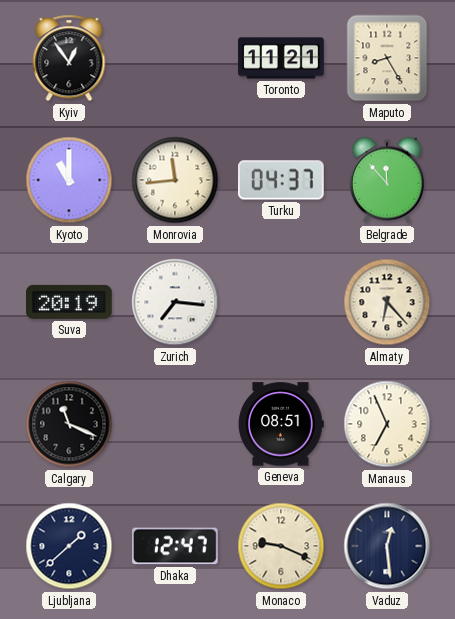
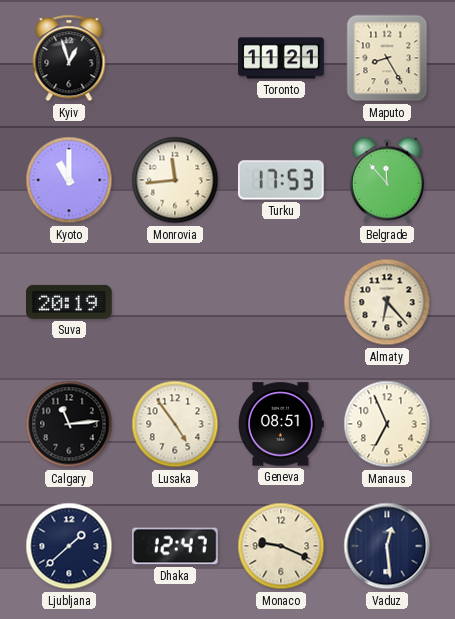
Kyiv: 12:54 -> 12:57
Turku: 04:37 -> 17:53
Zurich: 7:16 -> none
Calgary: 11:19 -> 11:14
Lusaka: none -> 4:54
